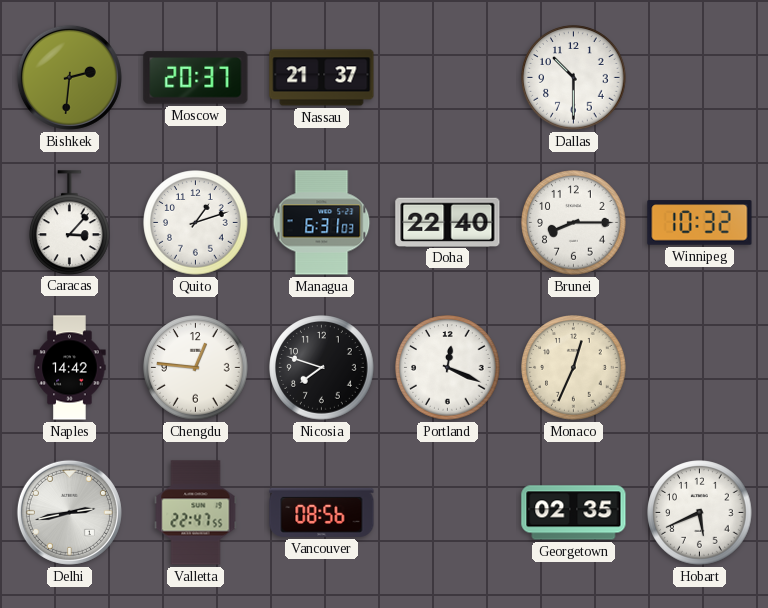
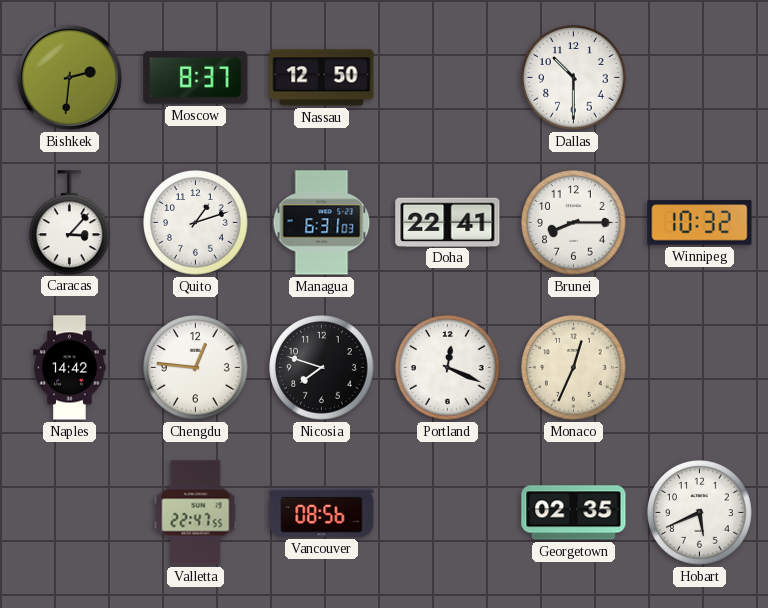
Moscow: 20:37 -> 8:37
Nassau: 21:37 -> 12:50
Doha: 22:40 -> 22:41
Delhi: 2:43 -> none
